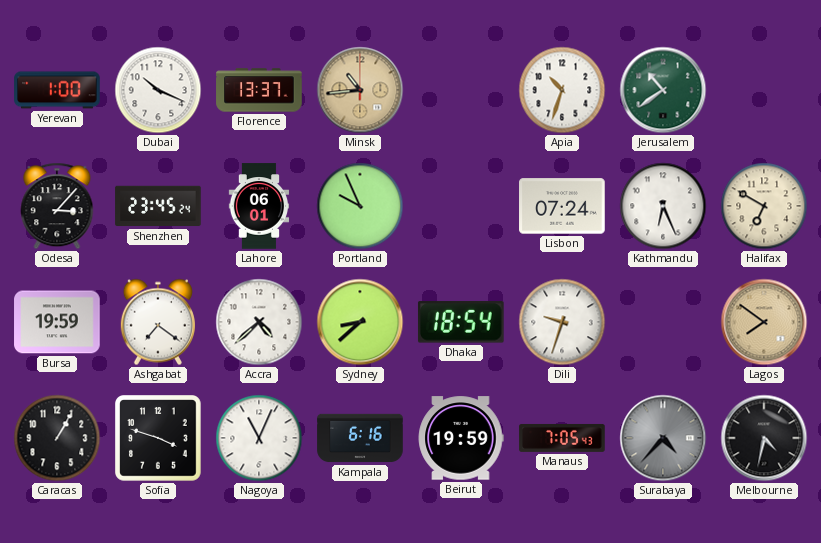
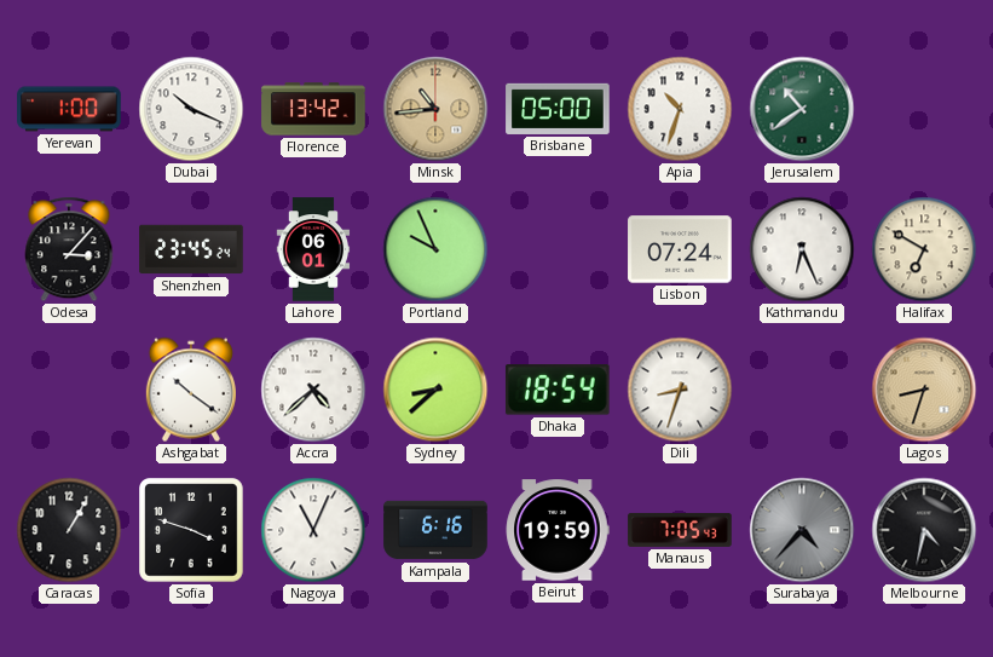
Florence: 13:37 -> 13:42
Brisbane: none -> 05:00
Bursa: 19:59 -> none
Ashgabat: 7:21 -> 10:21
Dili: 9:33 -> 8:33
Lagos: 7:51 -> 8:33
